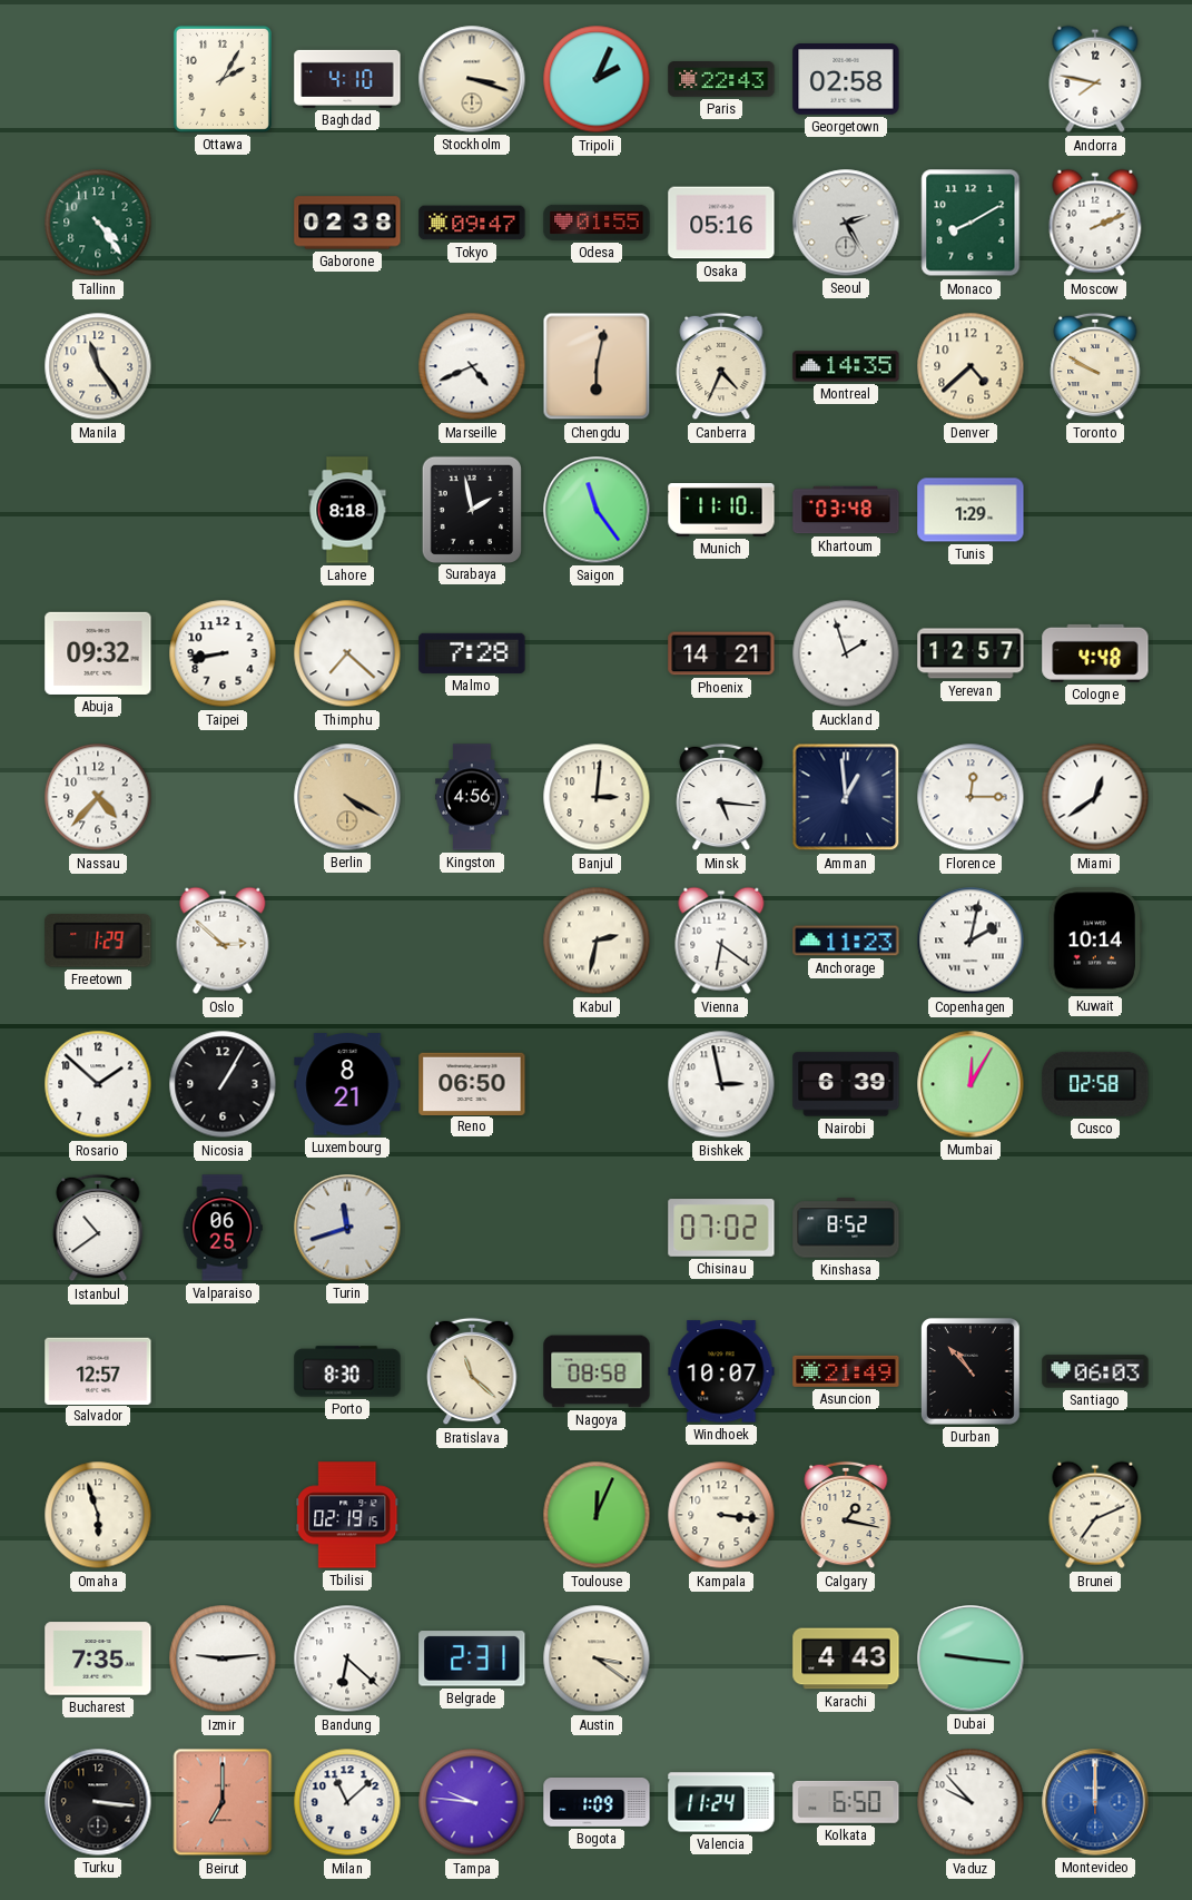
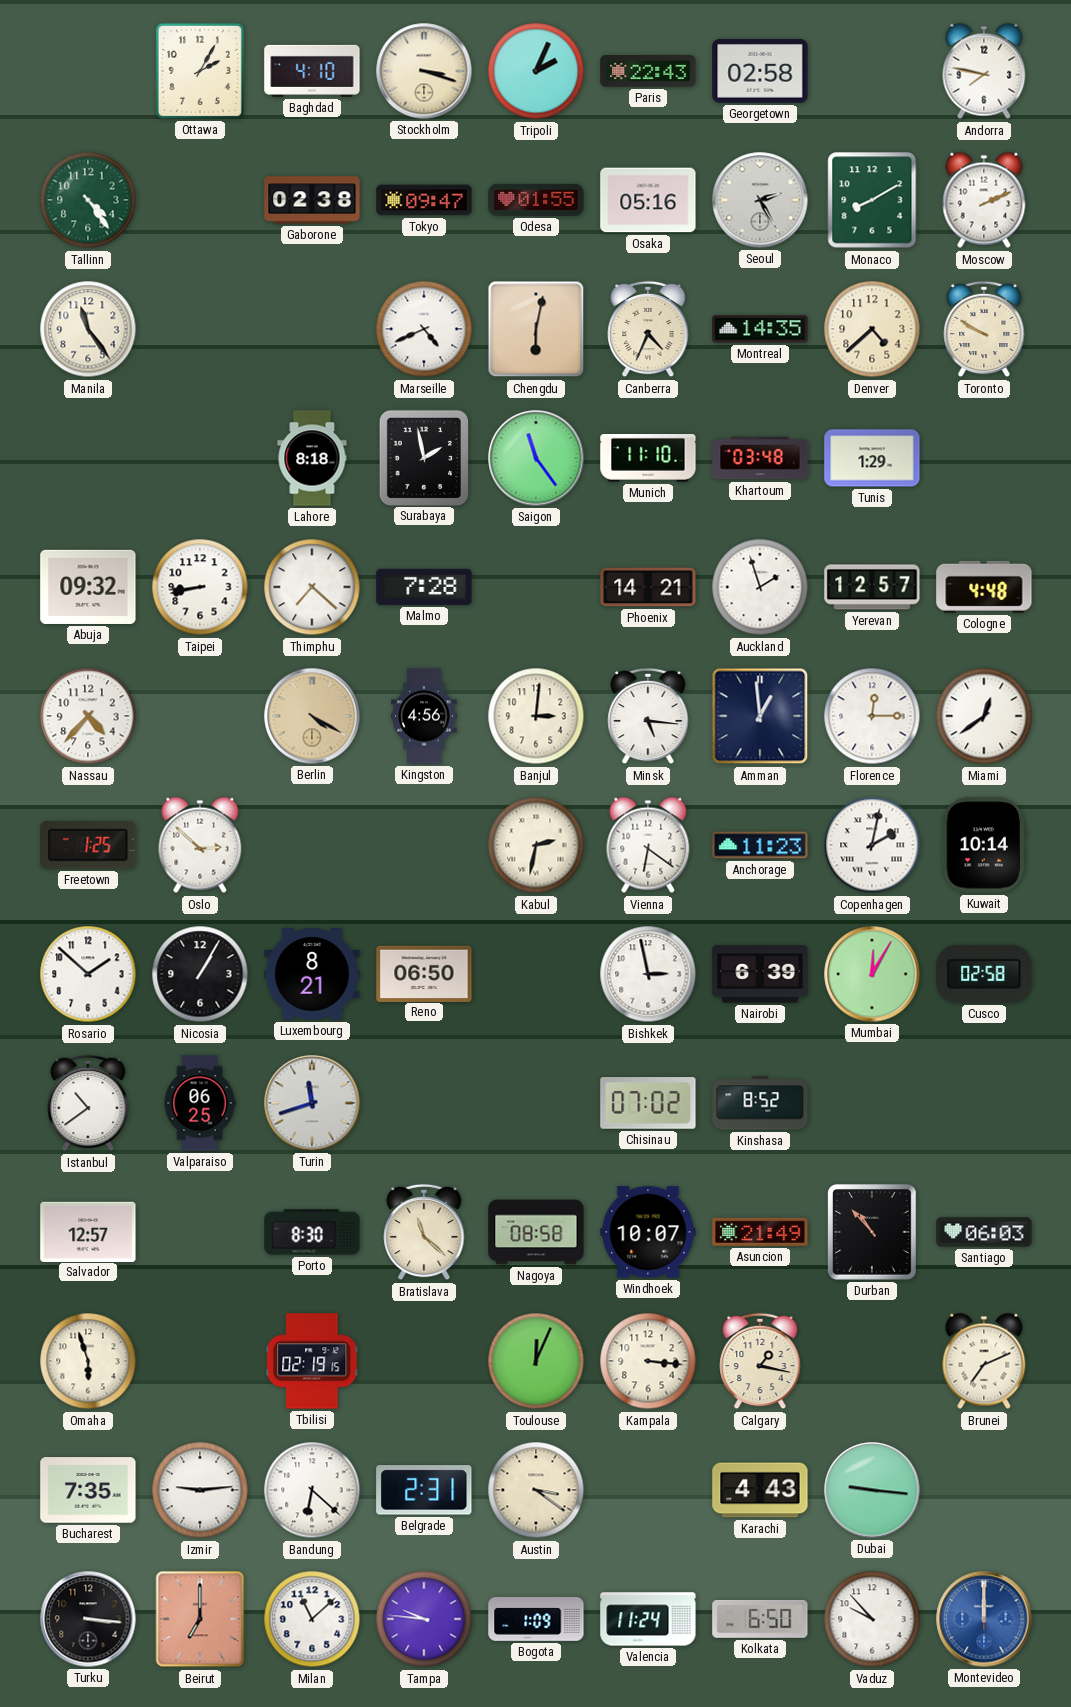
Freetown: 1:29 -> 1:25
